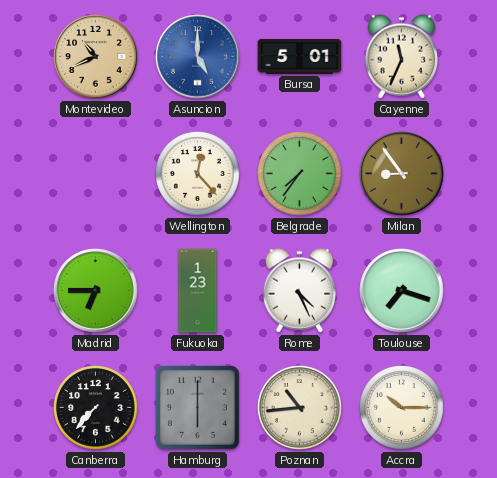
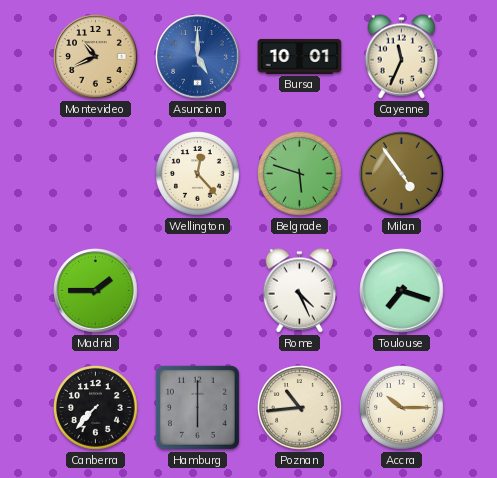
Bursa: 5:01 -> 10:01
Belgrade: 7:36 -> 5:48
Milan: 8:54 -> 4:54
Madrid: 6:45 -> 1:45
Fukuoka: 1:23 -> none
